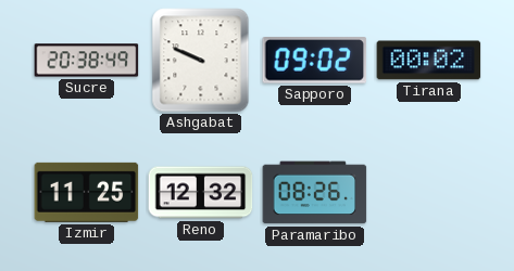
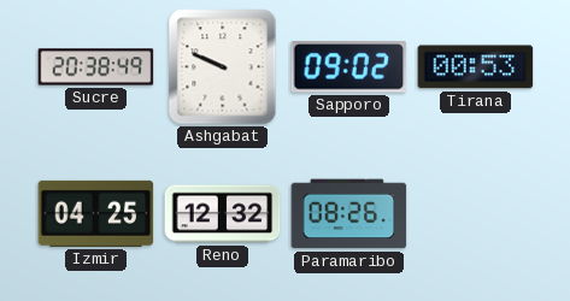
Tirana: 00:02 -> 00:53
Izmir: 11:25 -> 04:25
